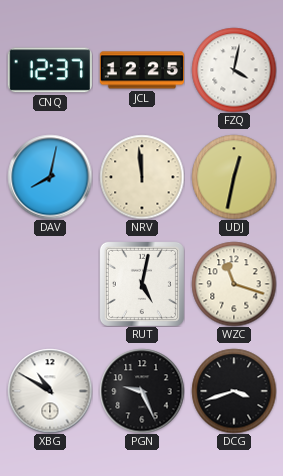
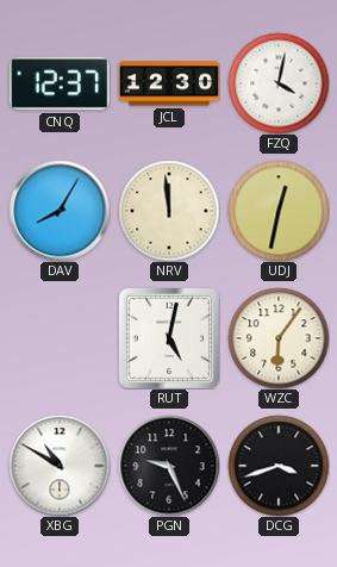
JCL: 12:25 -> 12:30
DAV: 8:02 -> 8:05
WZC: 11:18 -> 6:06
